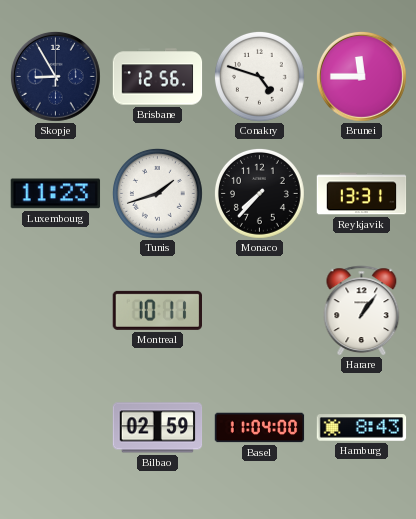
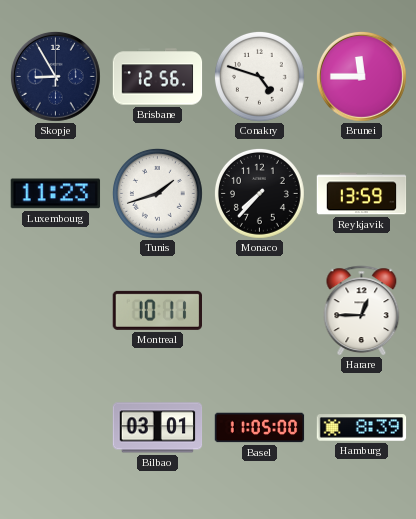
Reykjavik: 13:31 -> 13:59
Harare: 1:06 -> 12:45
Bilbao: 02:59 -> 03:01
Basel: 11:04 -> 11:05
Hamburg: 8:43 -> 8:39
